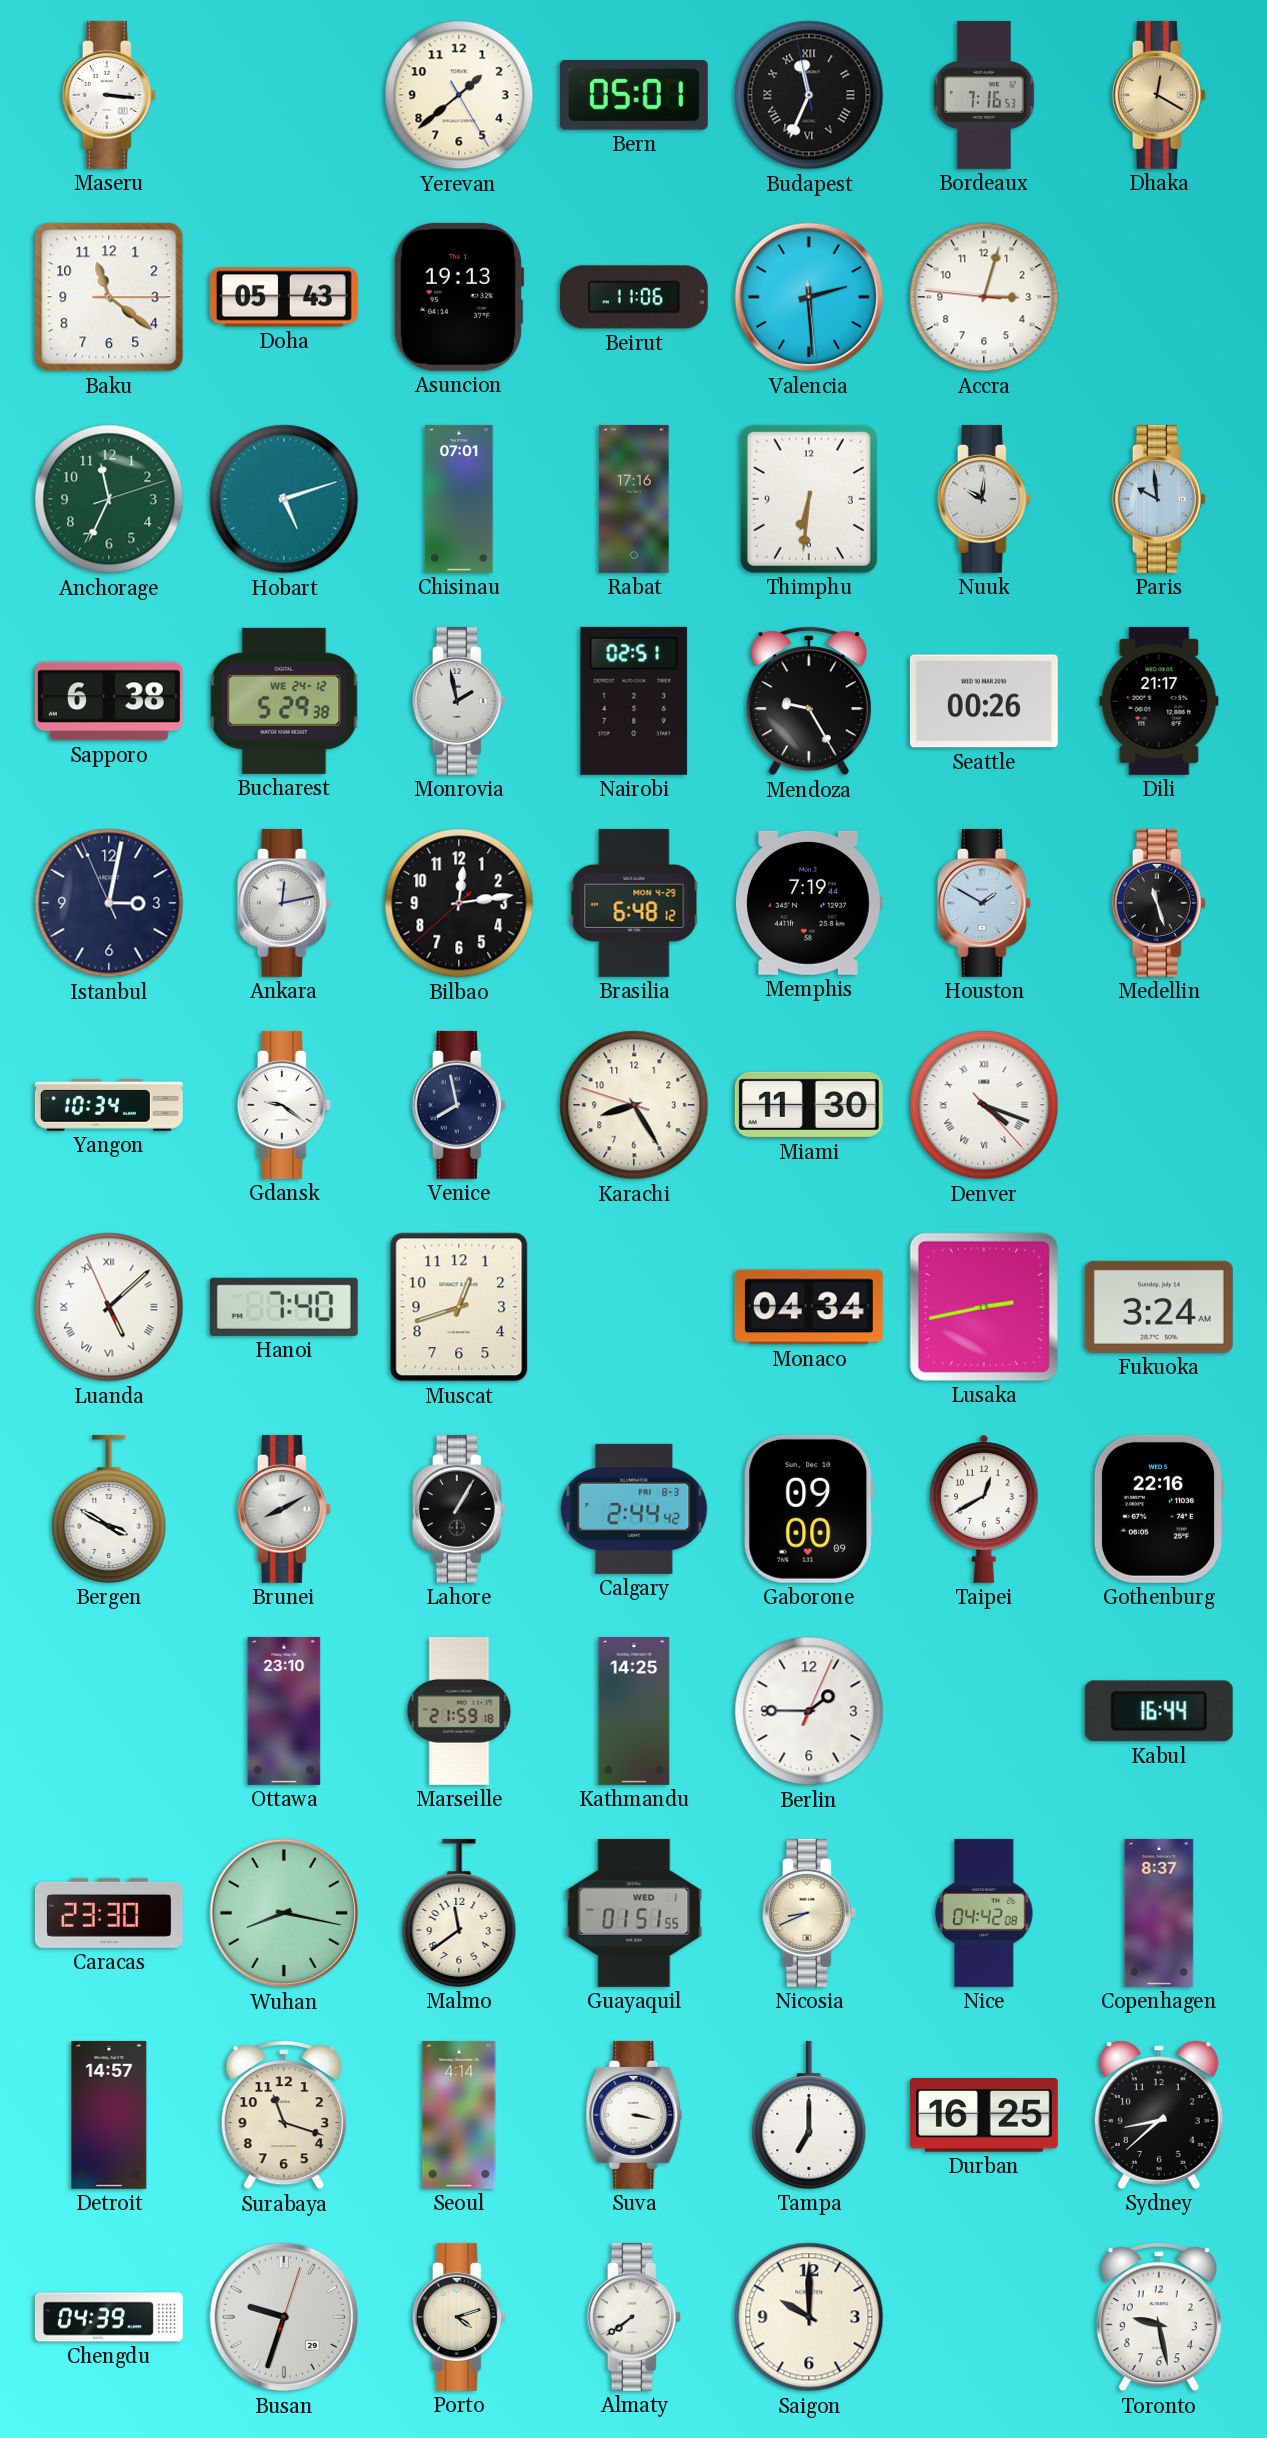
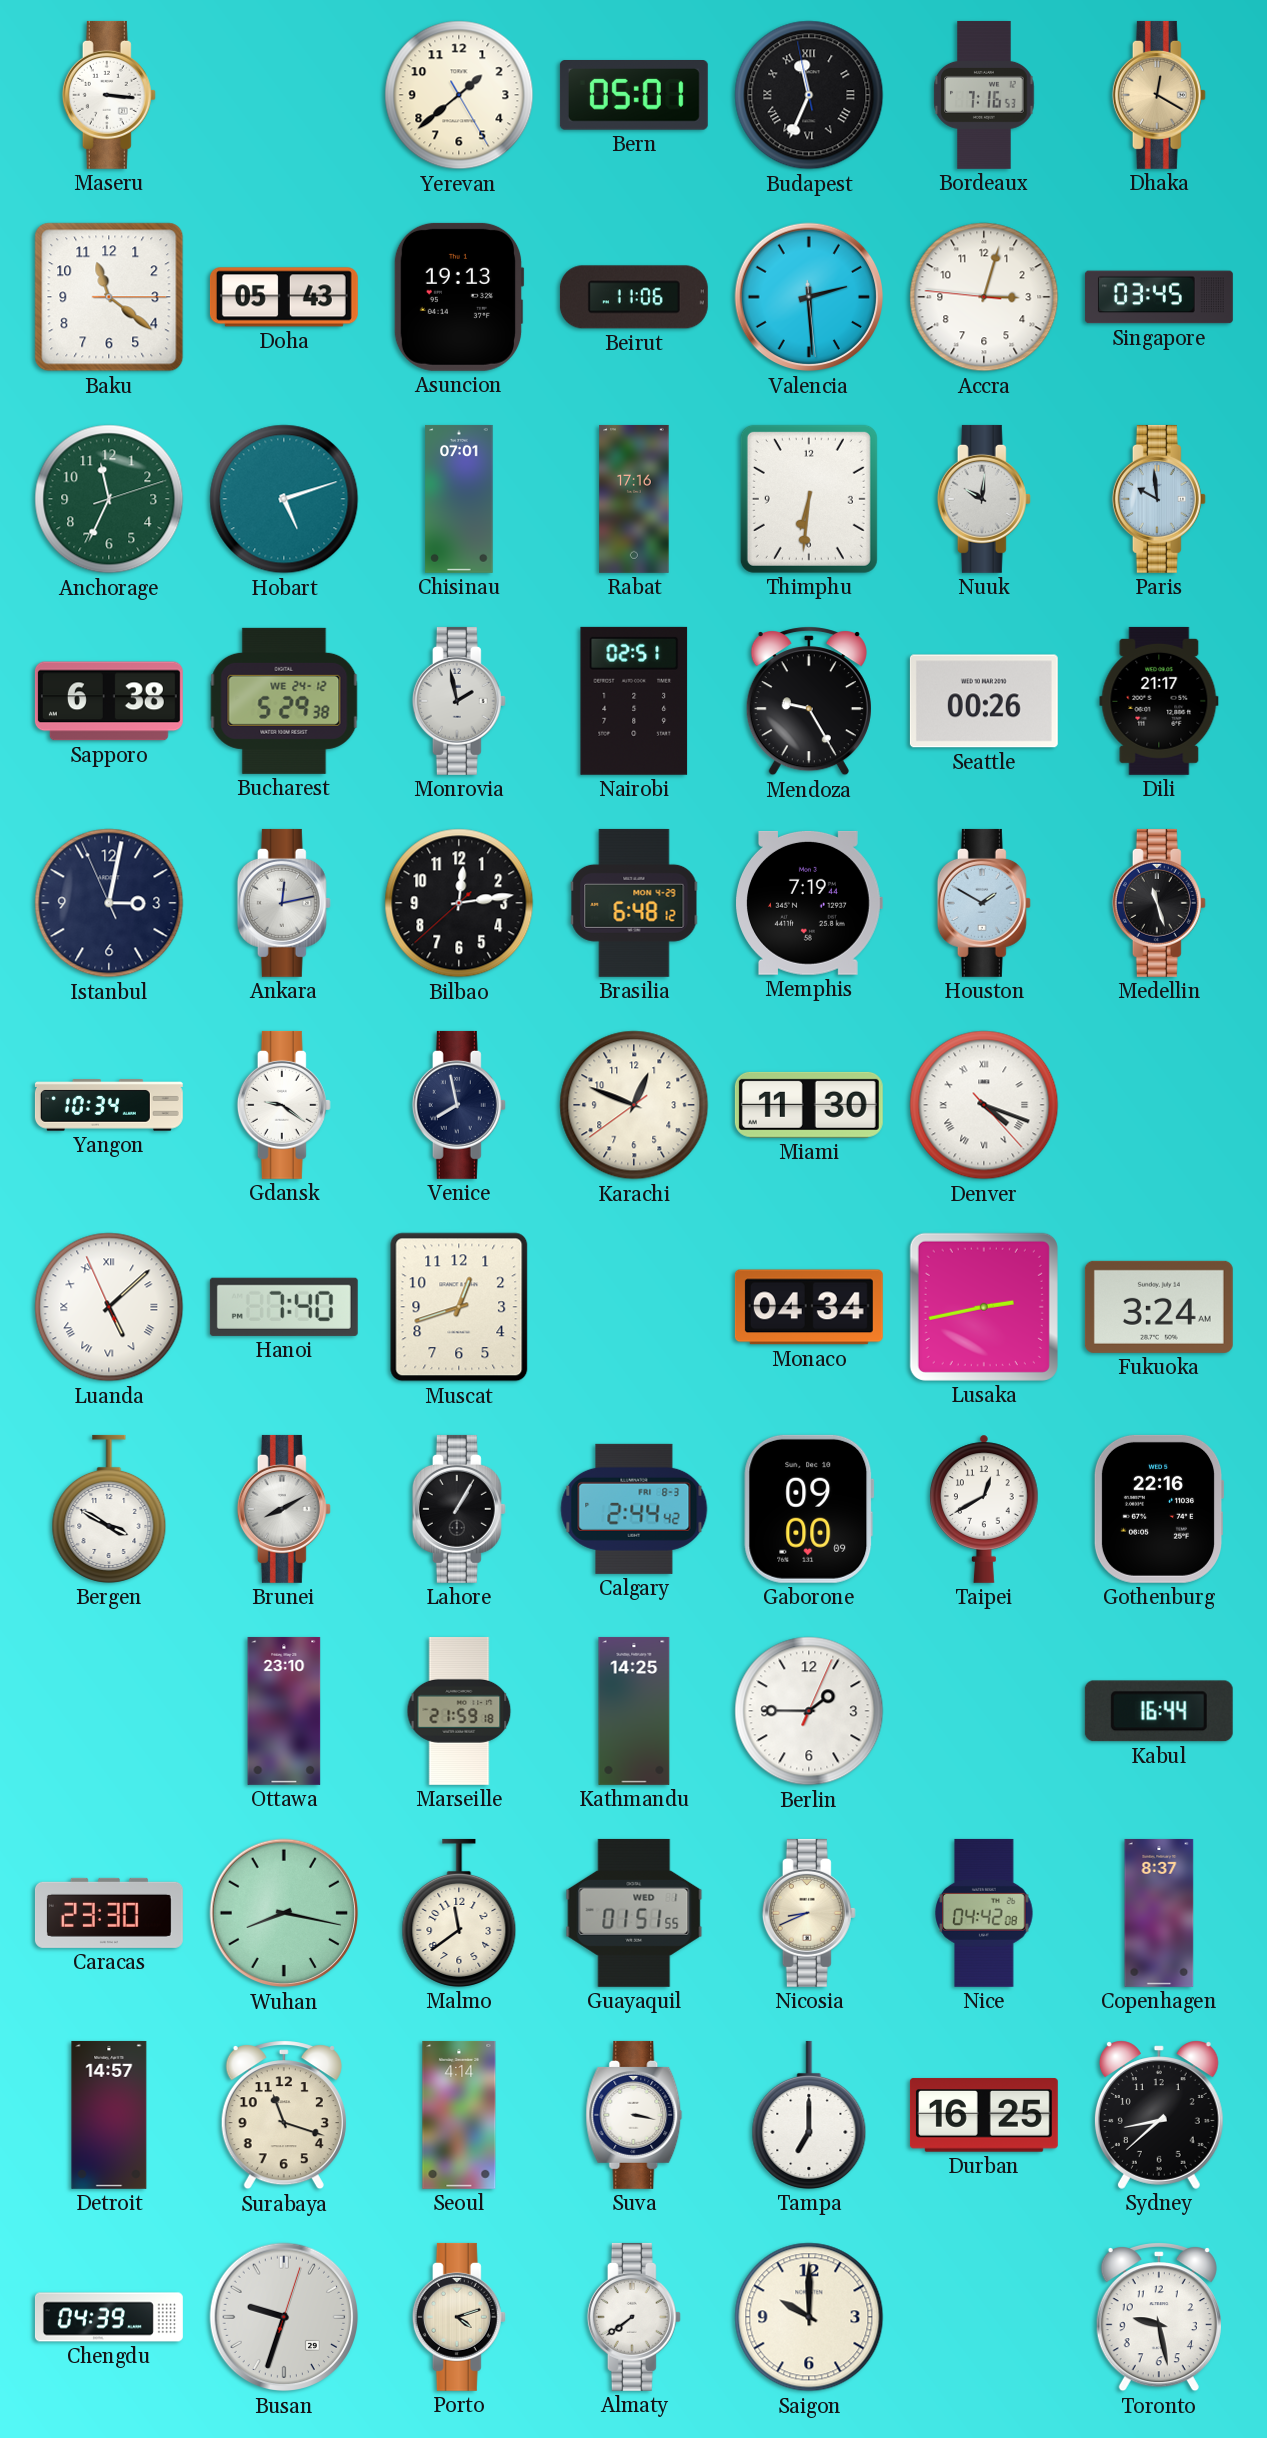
Singapore: none -> 03:45
Karachi: 8:24 -> 12:48
